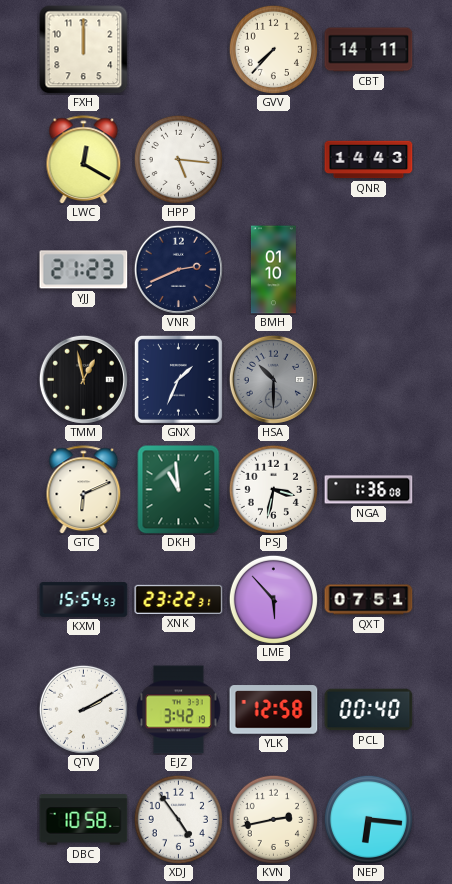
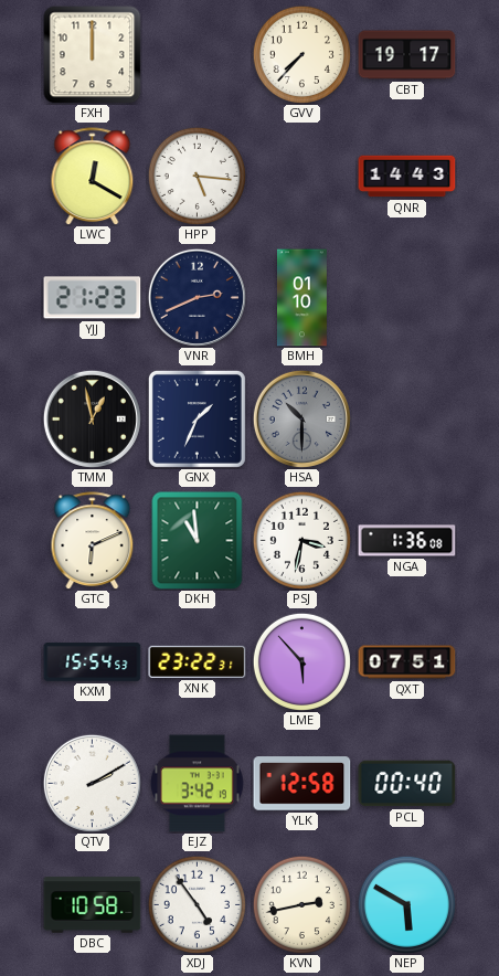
CBT: 14:11 -> 19:17
NEP: 6:16 -> 5:50
